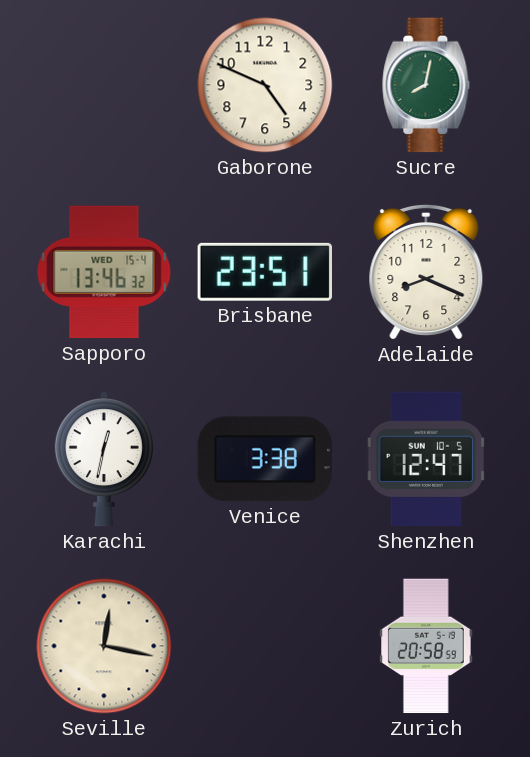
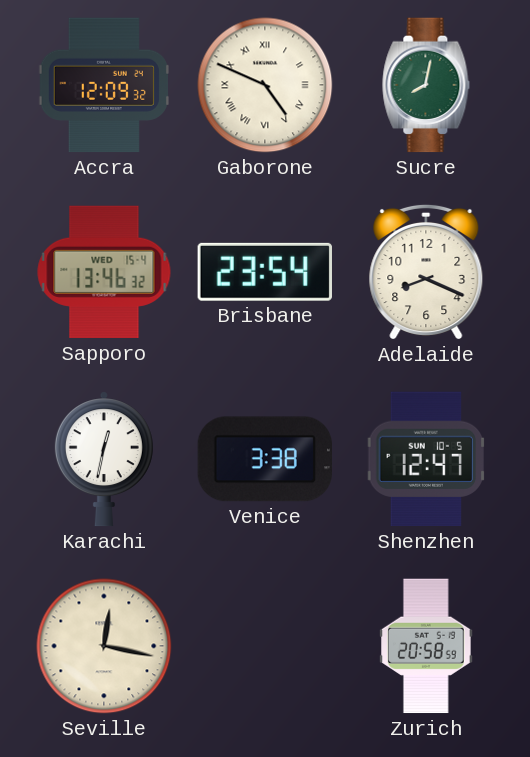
Accra: none -> 12:09
Gaborone numerals: Arabic -> Roman
Brisbane: 23:51 -> 23:54
